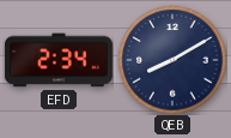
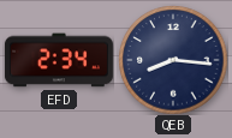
QEB: 8:10 -> 8:16
